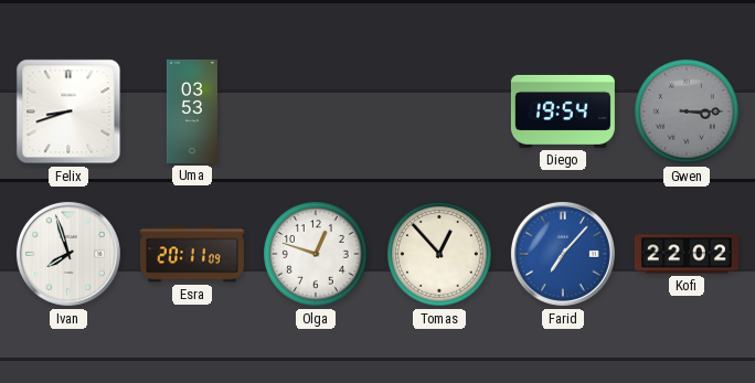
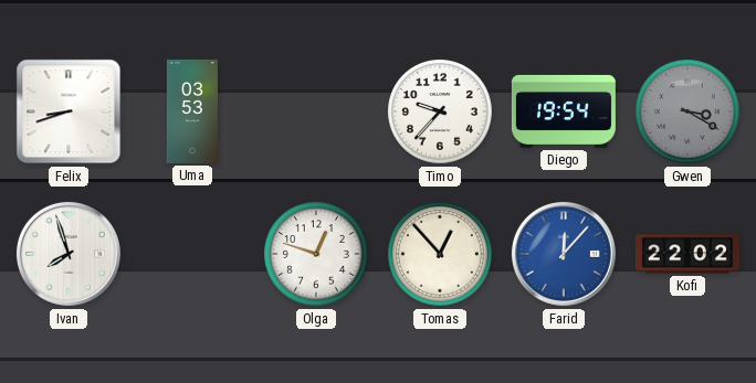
Timo: none -> 9:37
Gwen: 3:15 -> 3:20
Esra: 20:11 -> none
Farid: 7:07 -> 12:07
